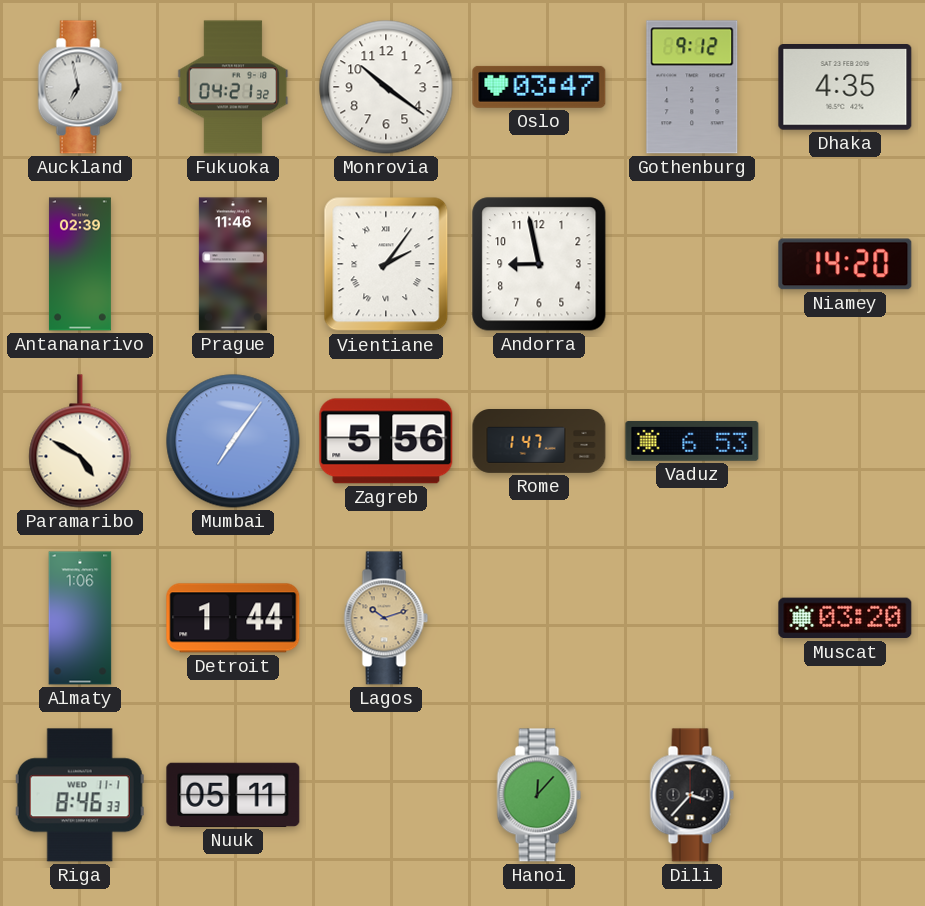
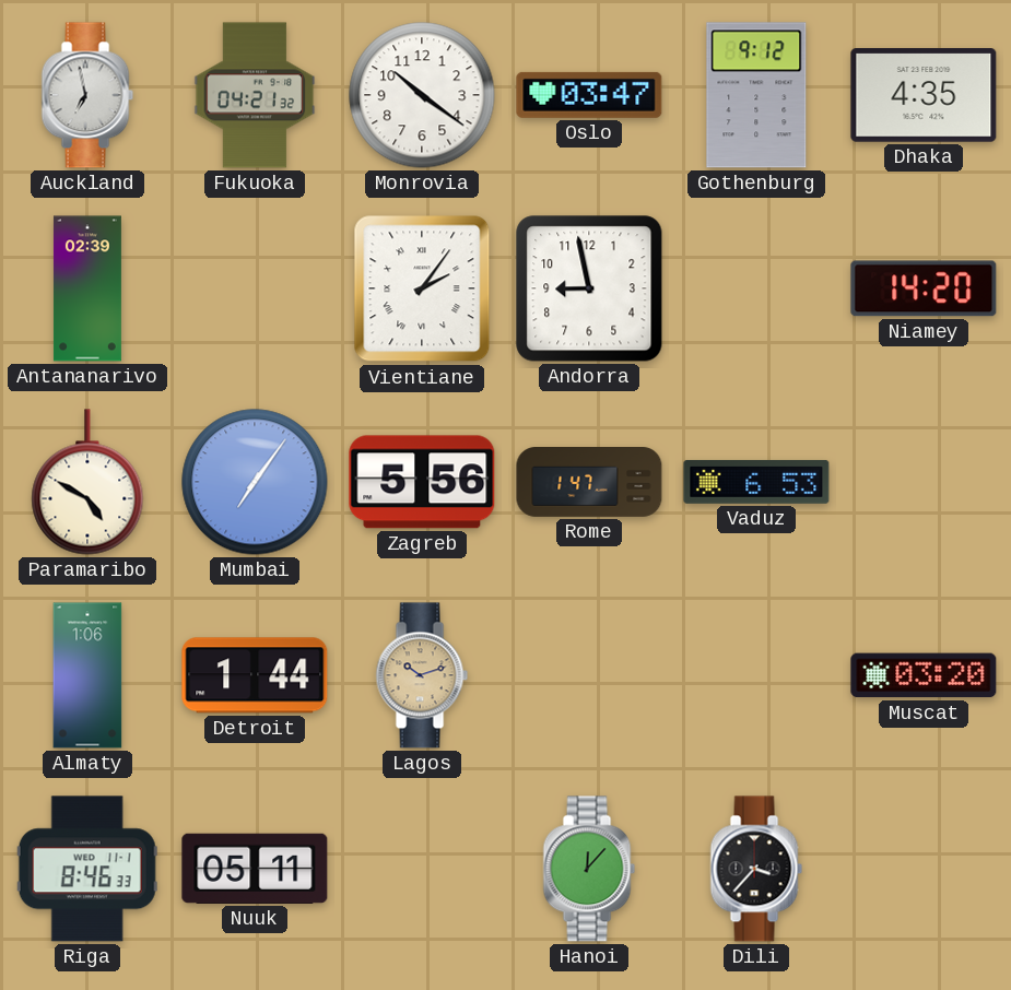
Prague: 11:46 -> none
